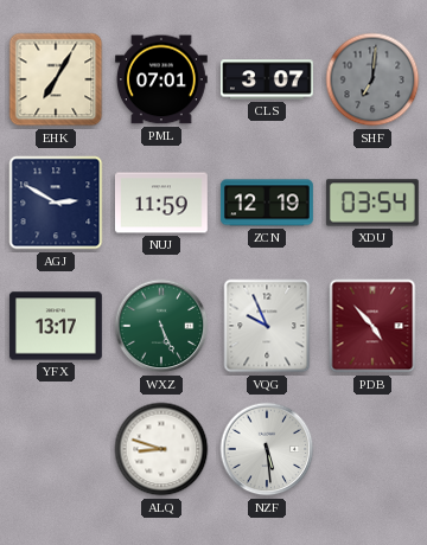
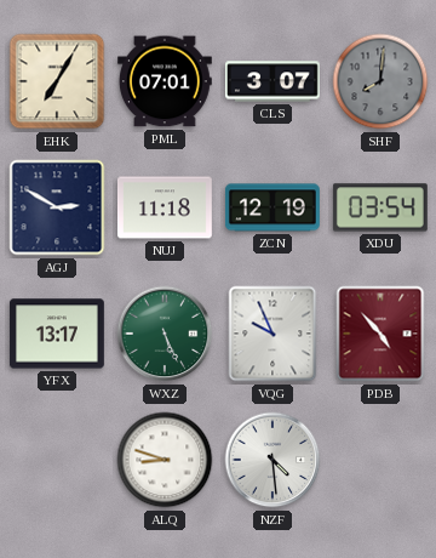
SHF: 7:01 -> 8:01
NUJ: 11:59 -> 11:18
NZF: 5:29 -> 4:29
